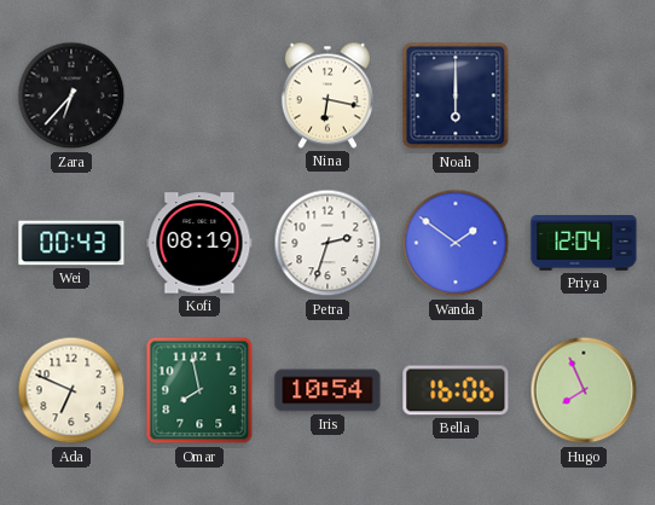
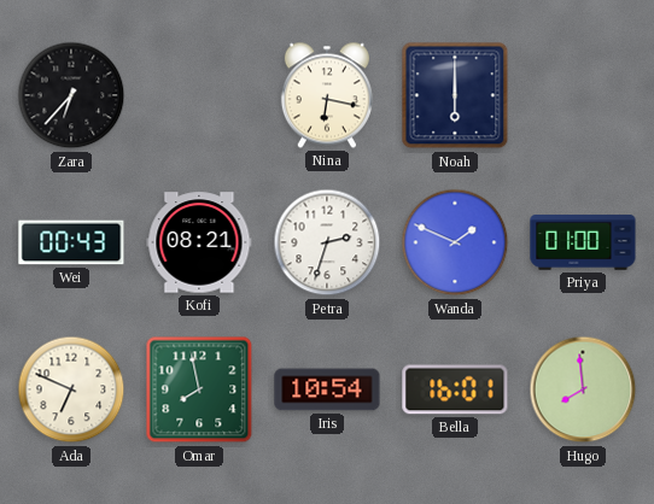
Kofi: 08:19 -> 08:21
Wanda: 1:51 -> 1:49
Priya: 12:04 -> 01:00
Bella: 16:06 -> 16:01
Hugo: 7:56 -> 7:59
